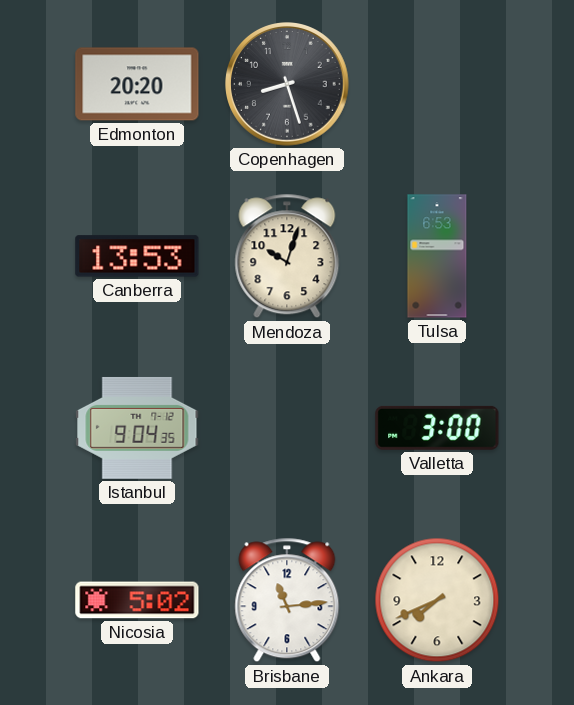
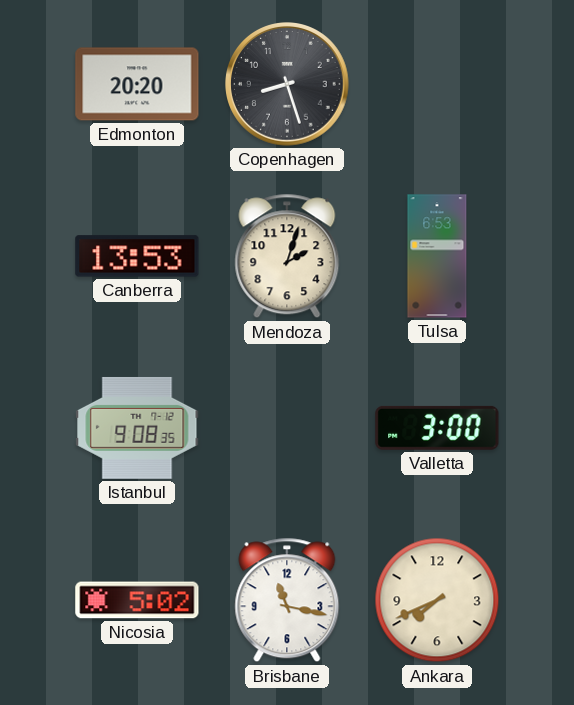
Mendoza: 10:03 -> 2:03
Istanbul: 9:04 -> 9:08
Brisbane: 11:14 -> 11:17
